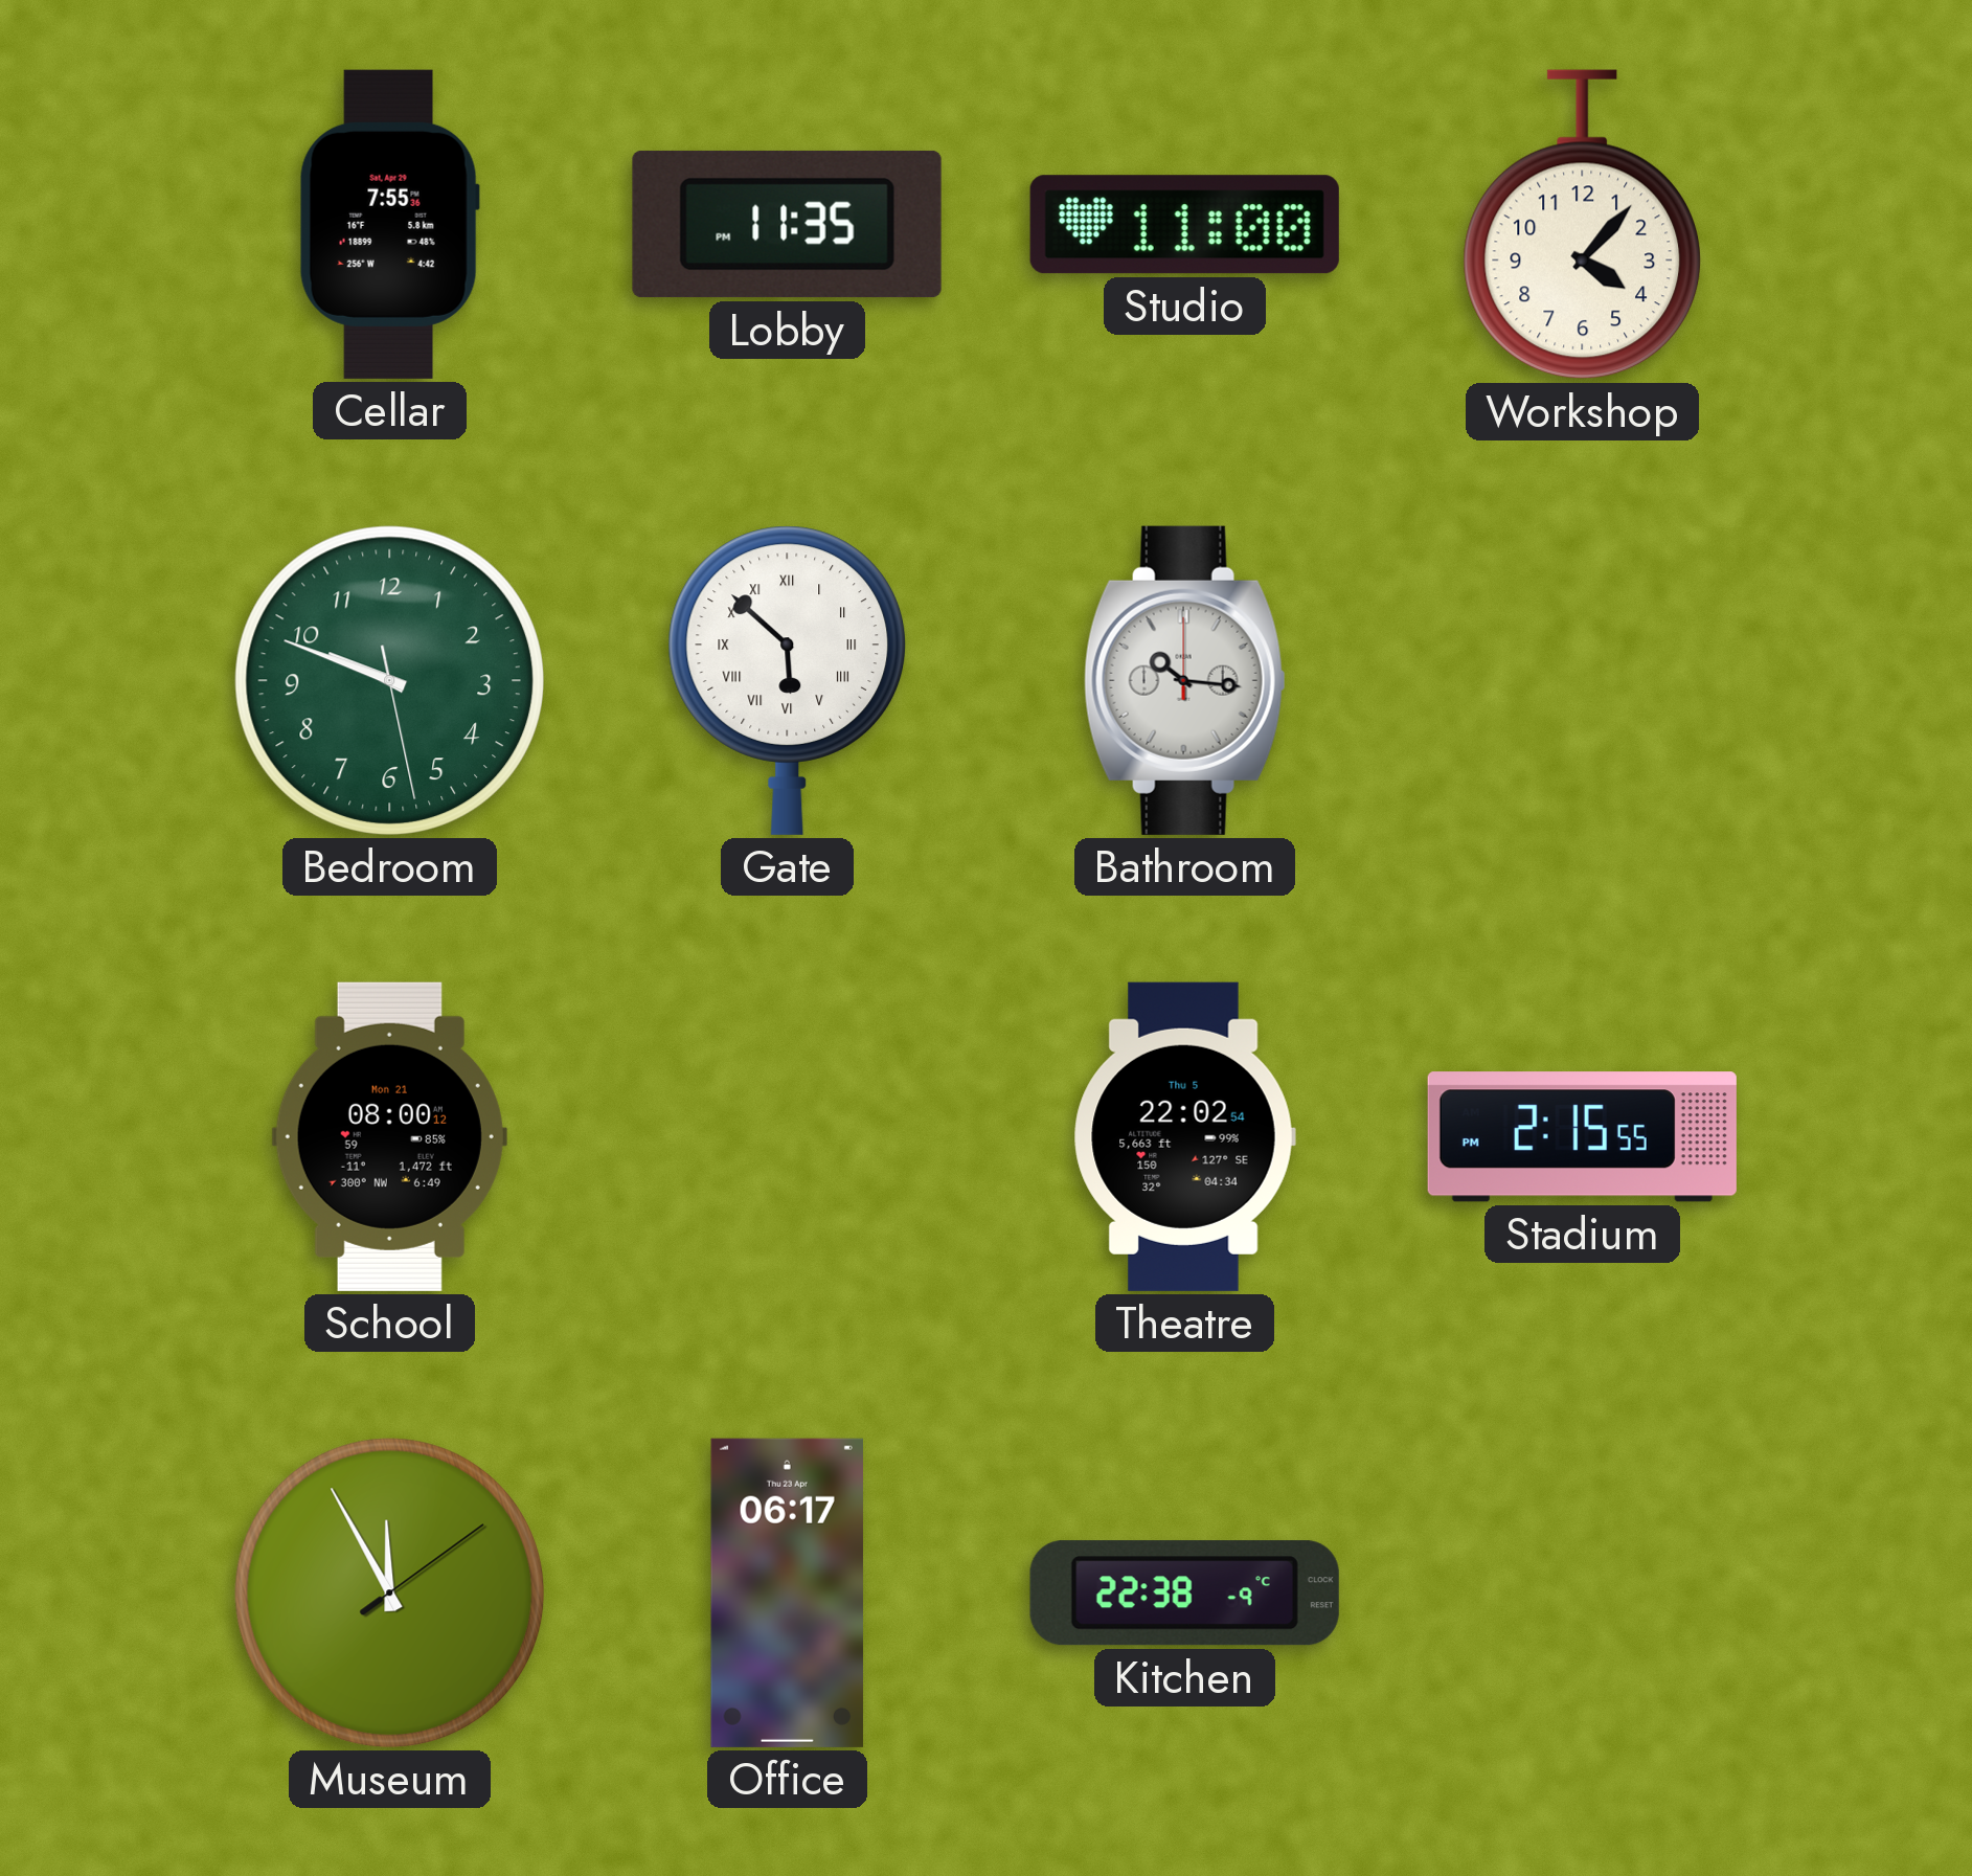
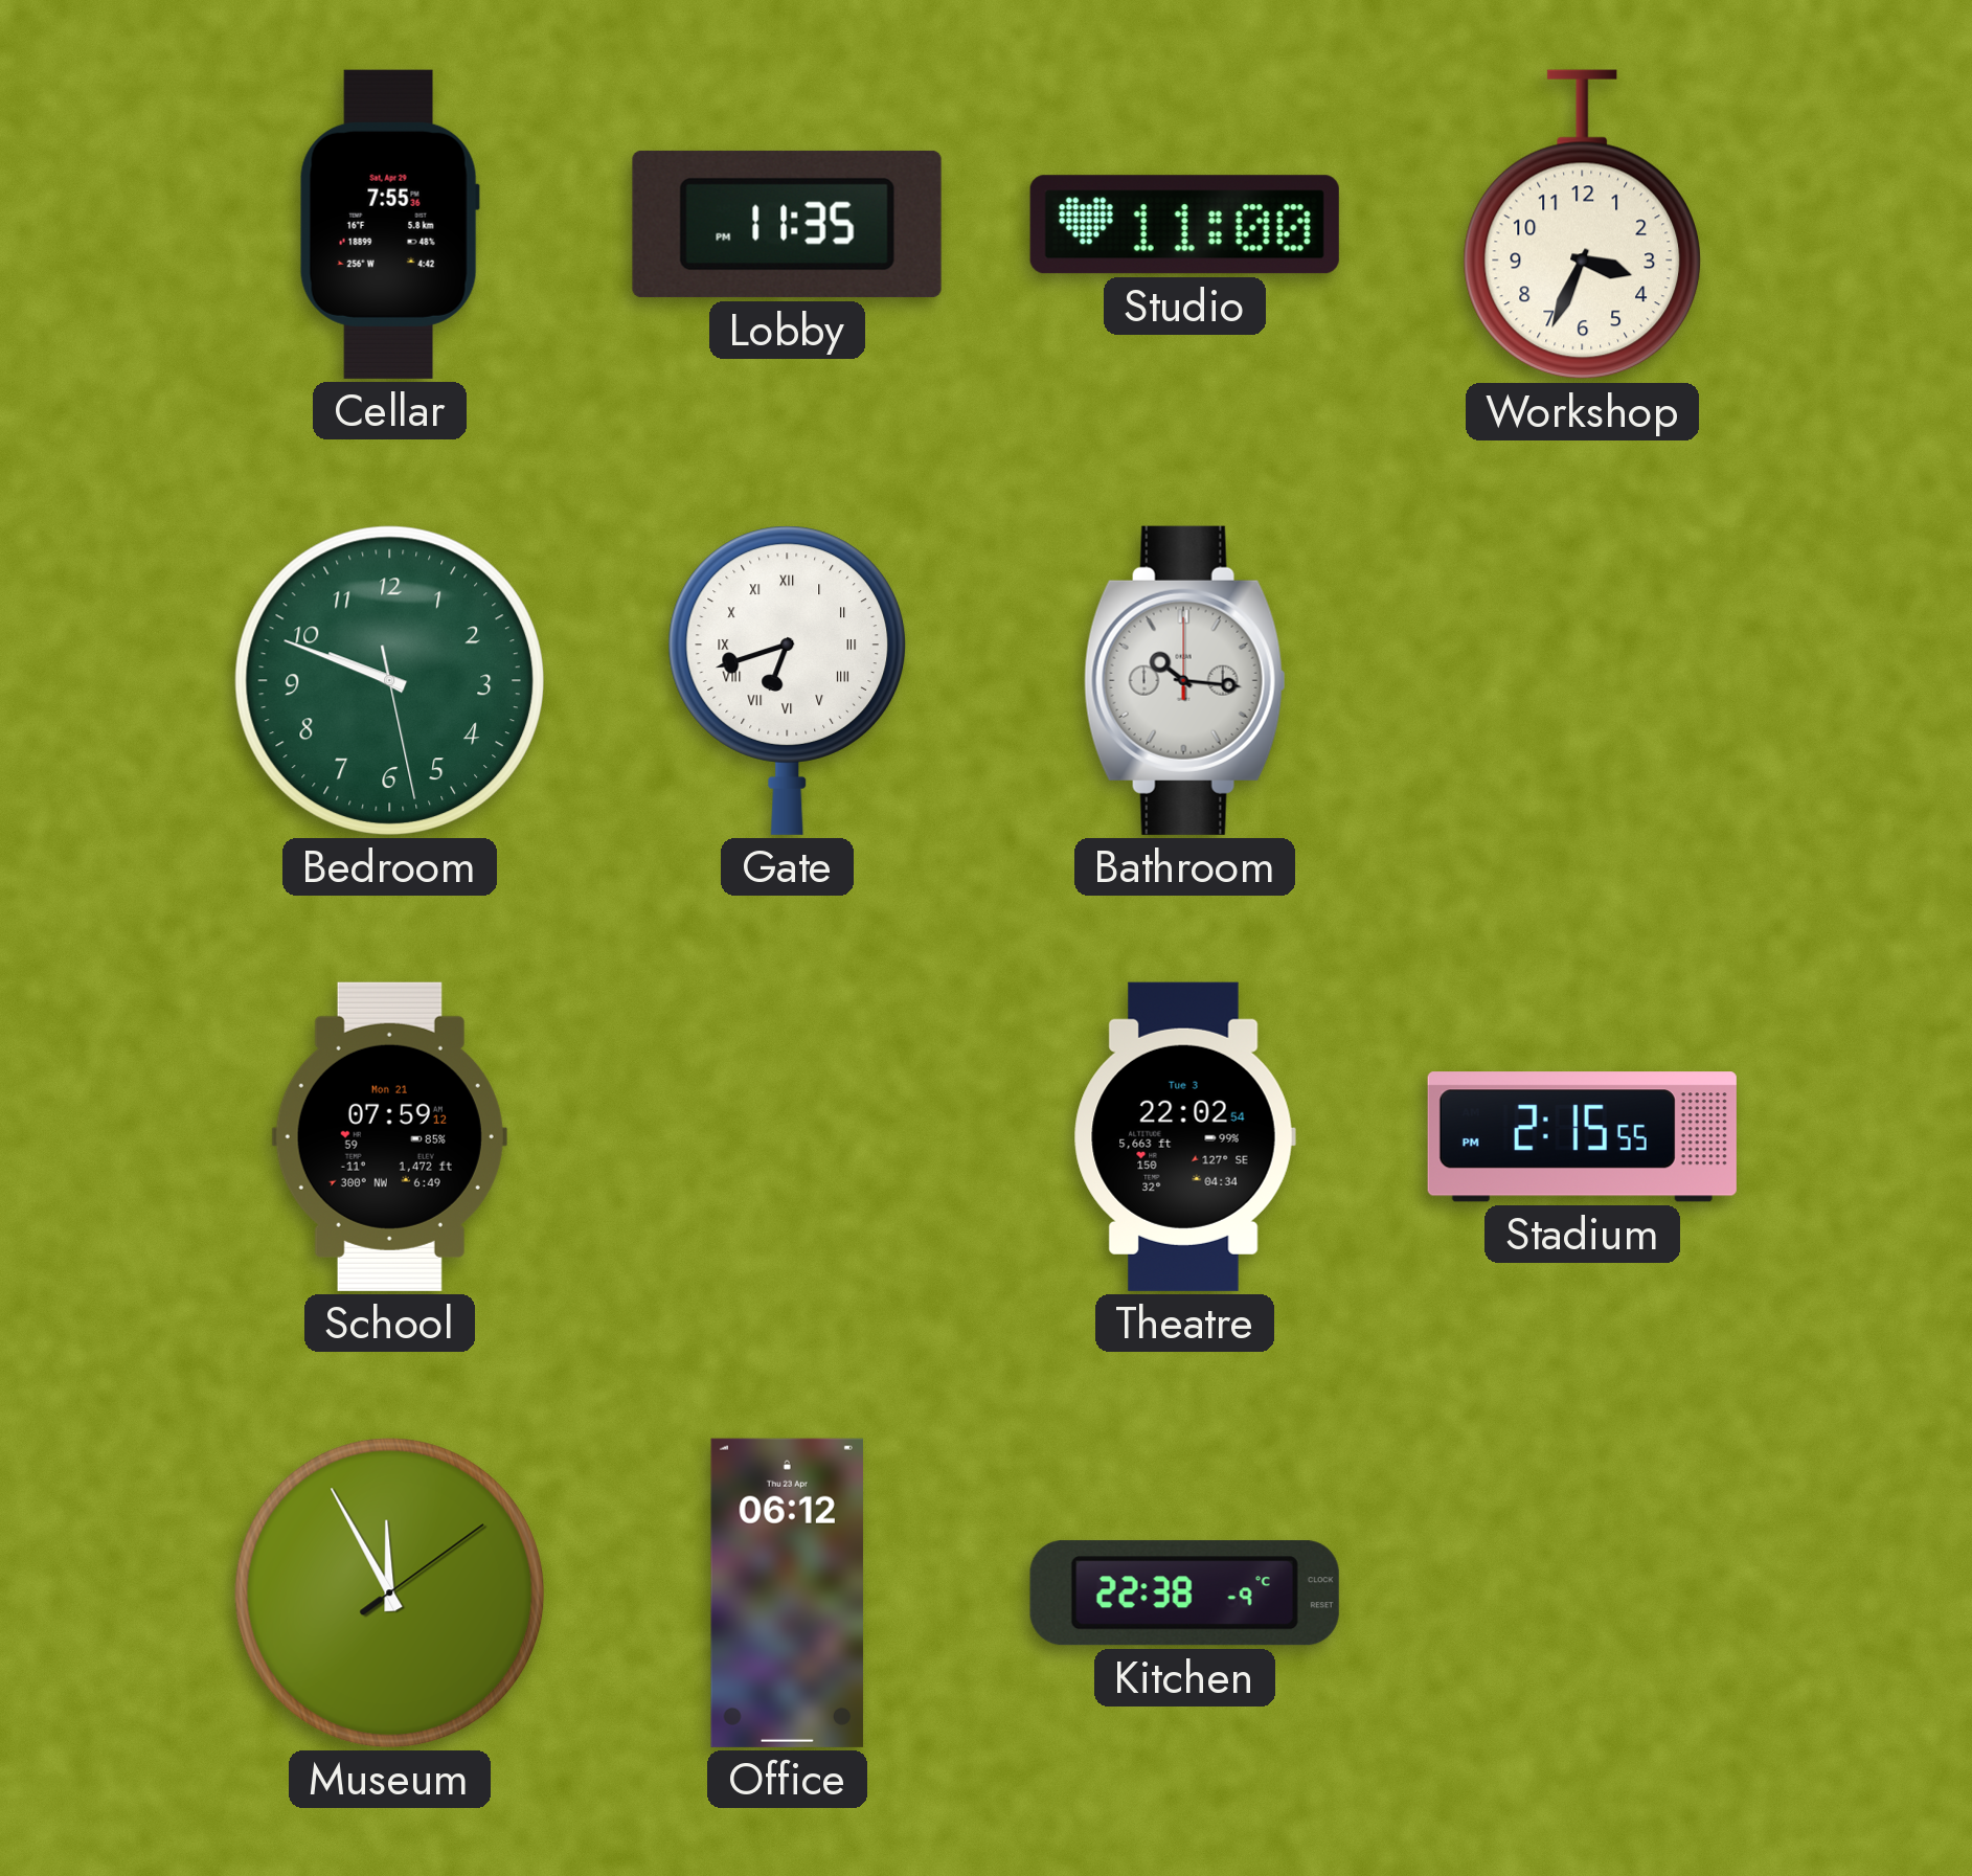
Workshop: 4:07 -> 3:34
Gate: 5:52 -> 6:42
School: 08:00 -> 07:59
Theatre date: Thu 5 -> Tue 3
Office: 06:17 -> 06:12
